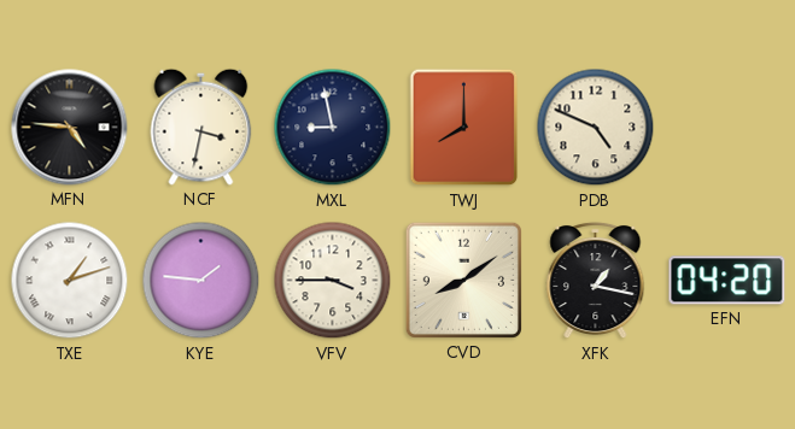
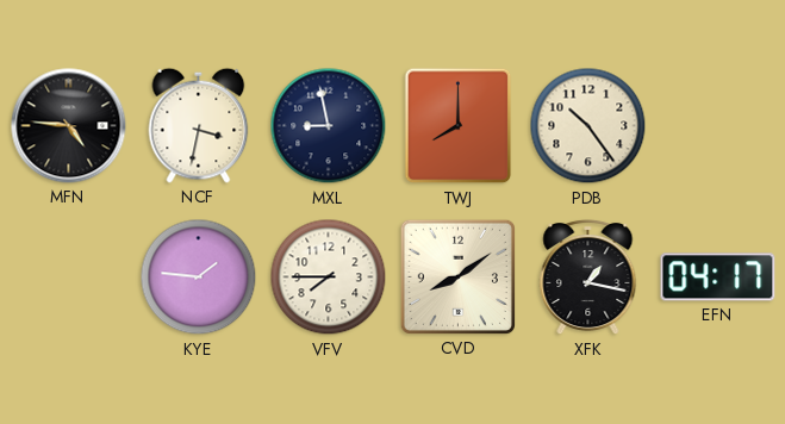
PDB: 4:49 -> 10:24
TXE: 1:12 -> none
VFV: 3:45 -> 7:45
EFN: 04:20 -> 04:17
